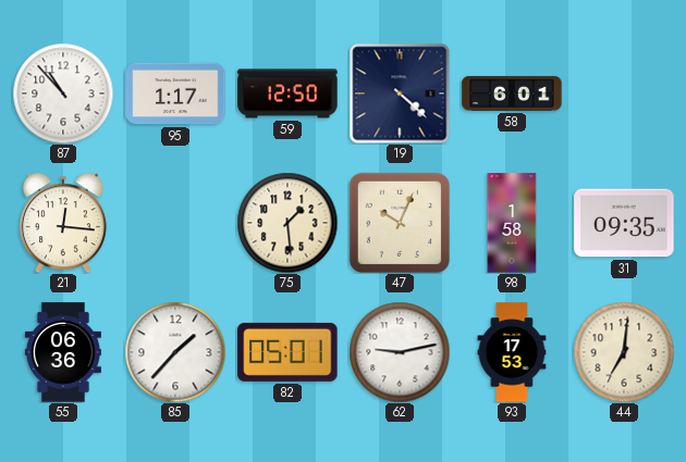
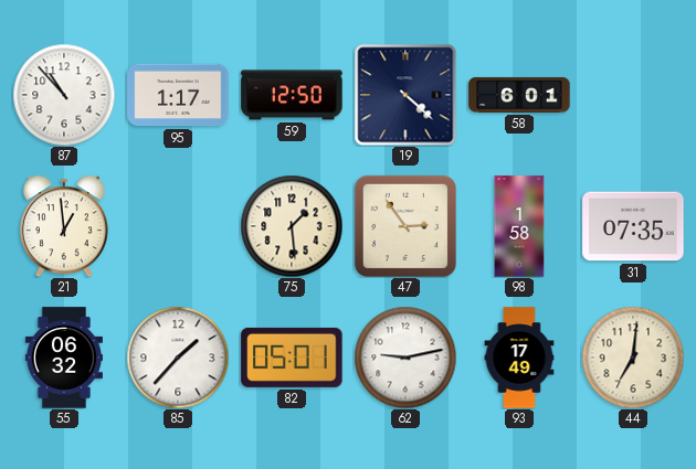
21: 12:16 -> 12:59
47: 10:04 -> 2:54
31: 09:35 -> 07:35
55: 06:36 -> 06:32
93: 17:53 -> 17:49
